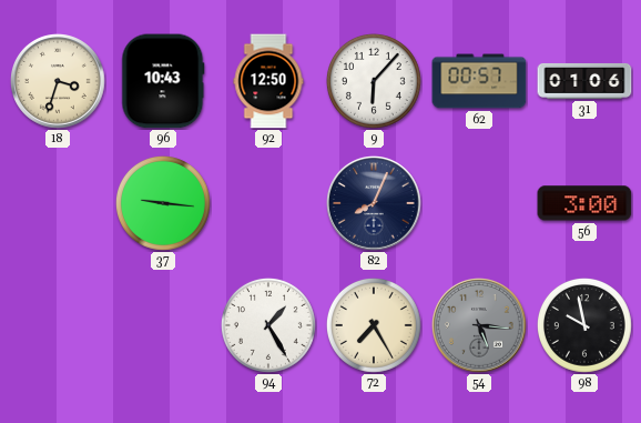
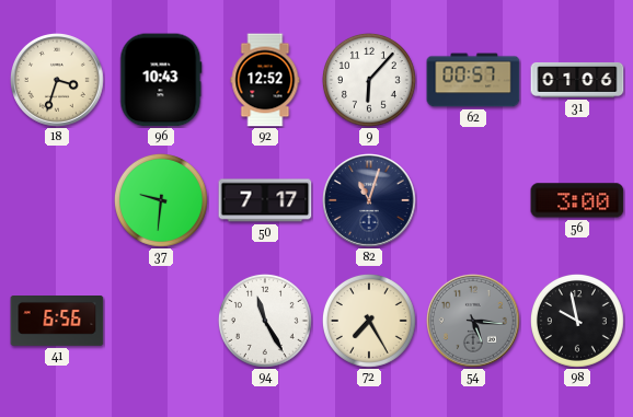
92: 12:50 -> 12:52
37: 9:16 -> 9:31
50: none -> 7:17
82: 8:04 -> 11:03
41: none -> 6:56
94: 1:25 -> 11:25
